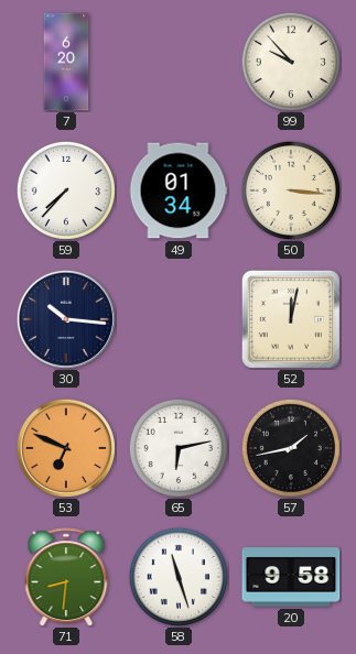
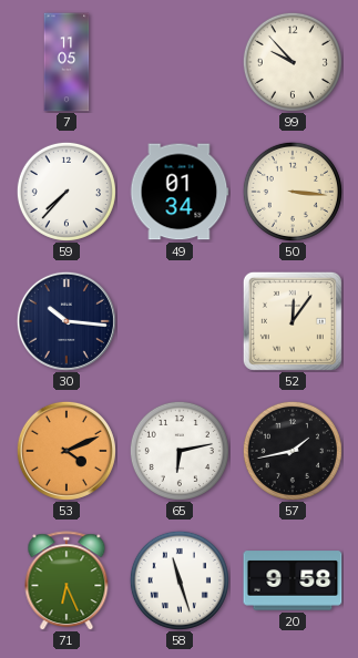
7: 6:20 -> 11:05
52: 12:02 -> 12:06
53: 6:49 -> 4:11
71: 8:31 -> 6:26
